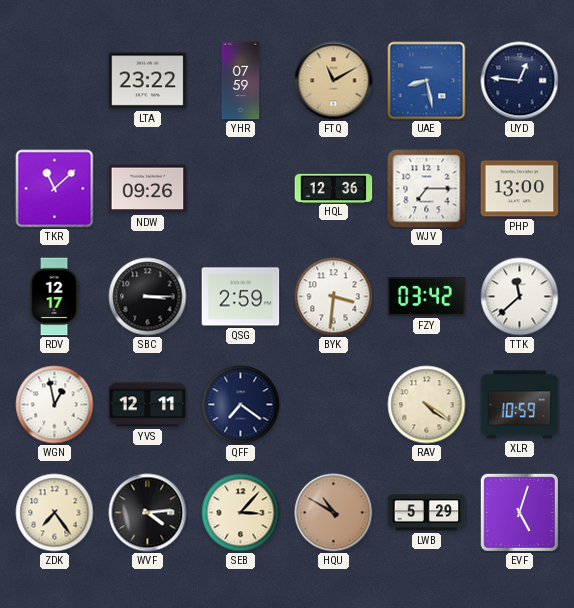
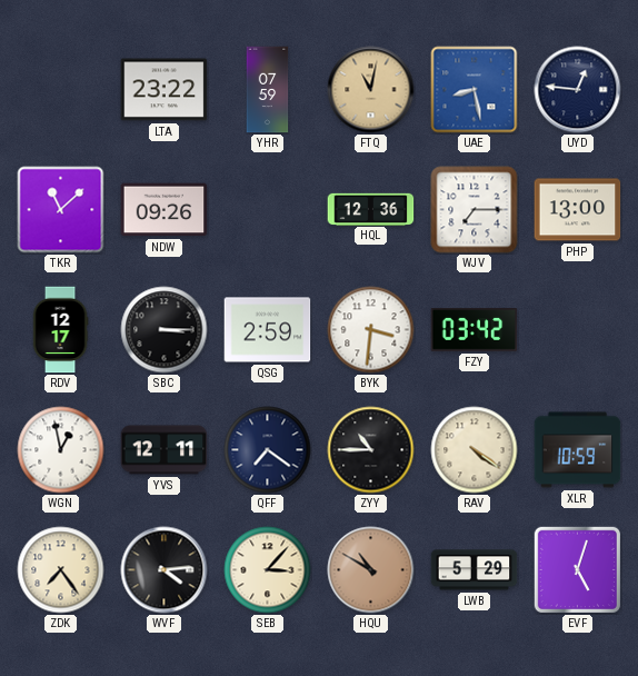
FTQ: 11:10 -> 11:02
TTK: 11:38 -> none
ZYY: none -> 10:45
